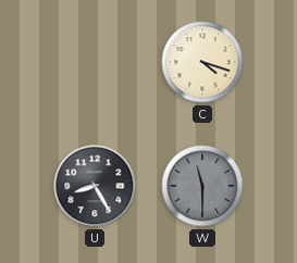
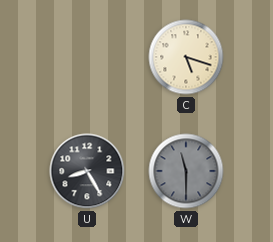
C: 4:18 -> 5:18
